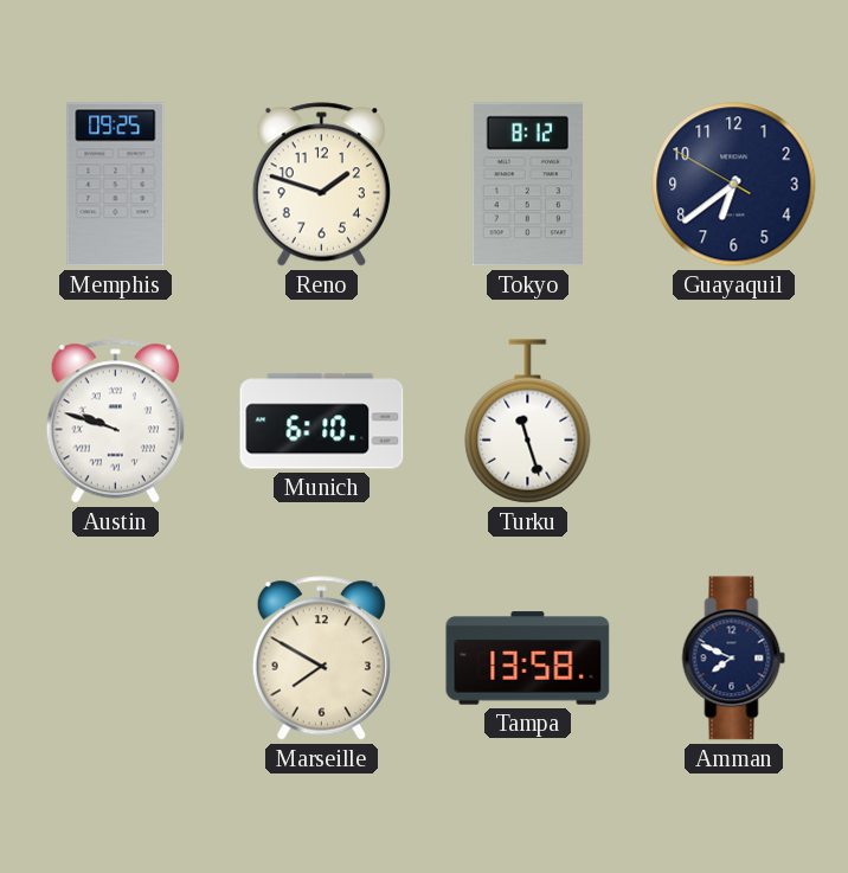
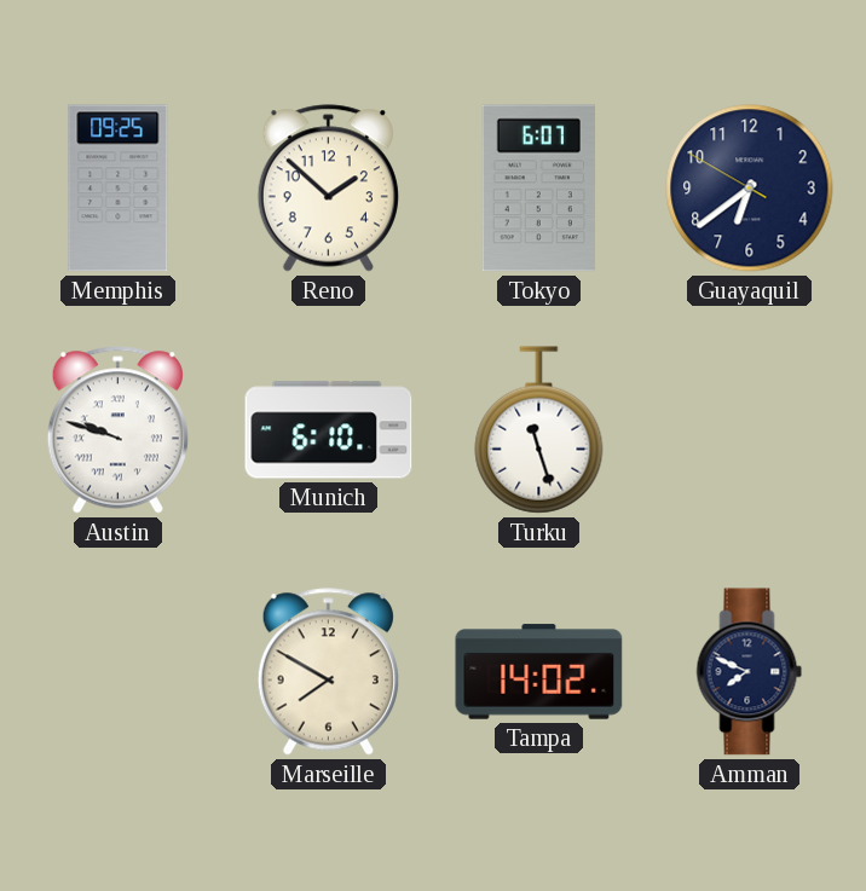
Reno: 1:48 -> 1:52
Tokyo: 8:12 -> 6:07
Tampa: 13:58 -> 14:02
